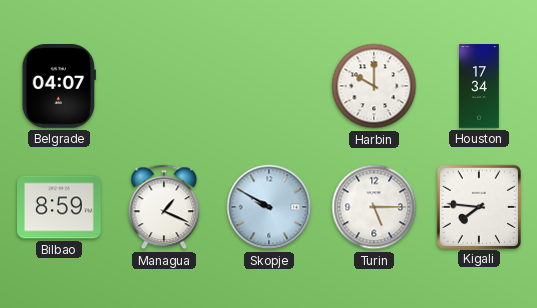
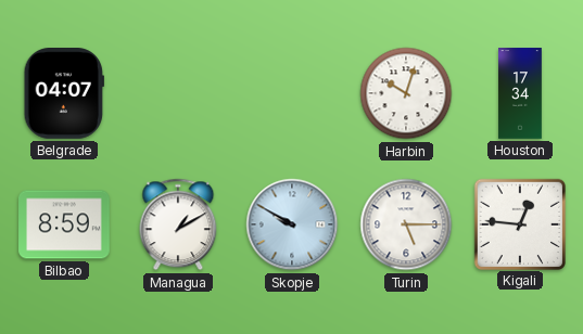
Harbin: 10:00 -> 10:03
Managua: 1:19 -> 1:10
Kigali: 7:46 -> 12:46
